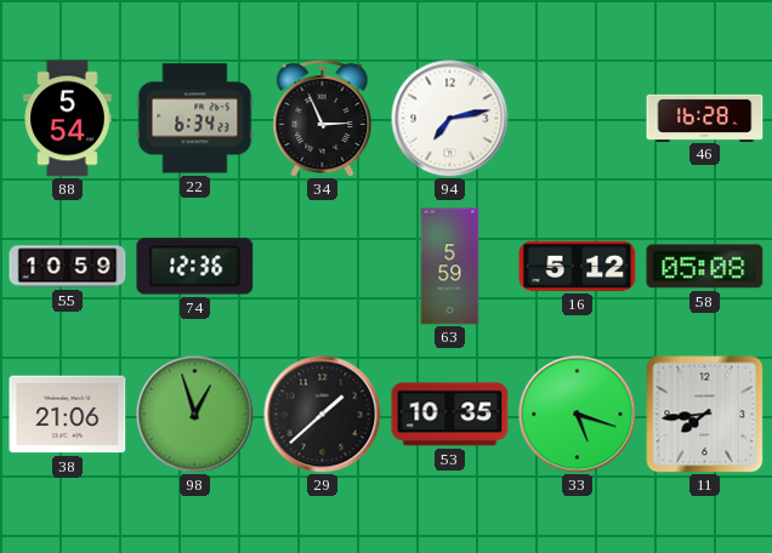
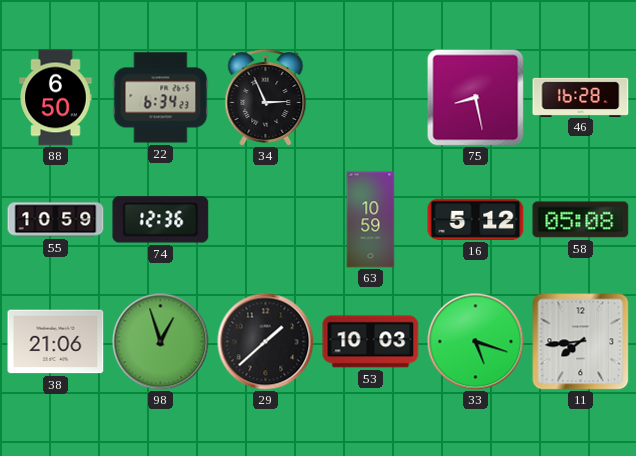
88: 5:54 -> 6:50
94: 7:13 -> none
75: none -> 8:28
63: 5:59 -> 10:59
53: 10:35 -> 10:03
